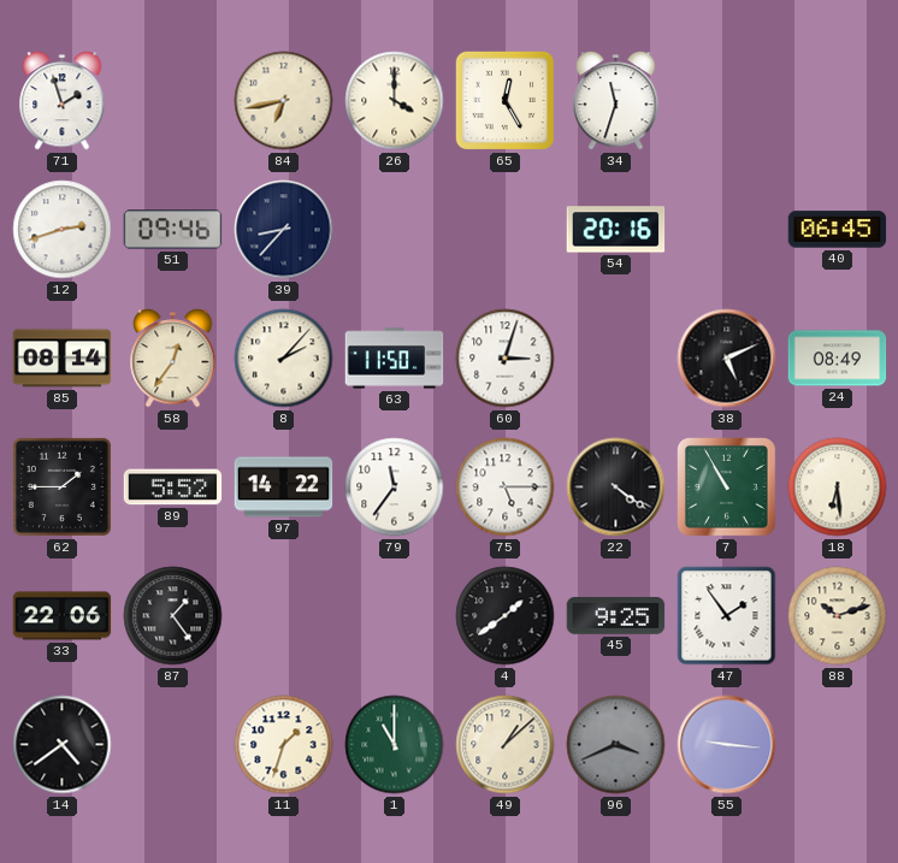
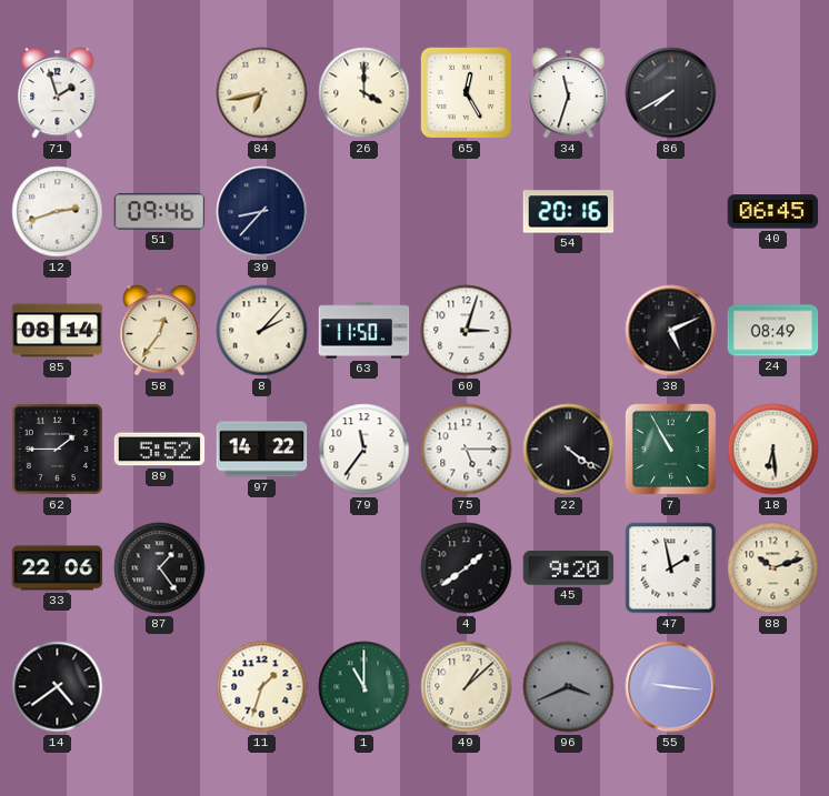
86: none -> 7:40
45: 9:25 -> 9:20
47: 1:54 -> 1:58
